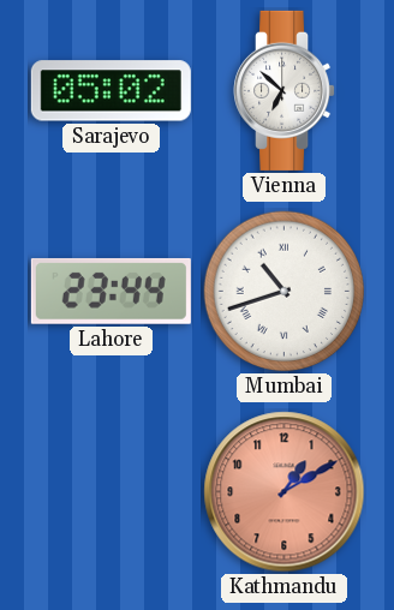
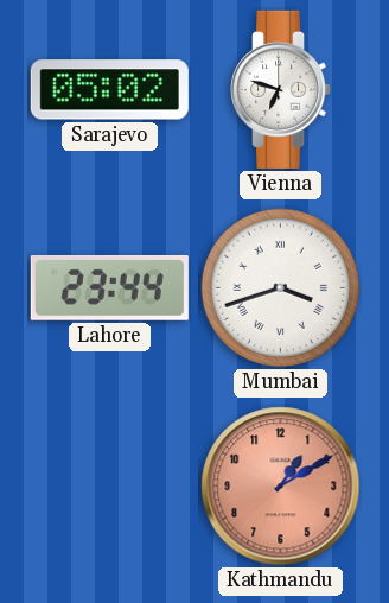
Vienna: 6:52 -> 6:48
Mumbai: 10:42 -> 3:42
